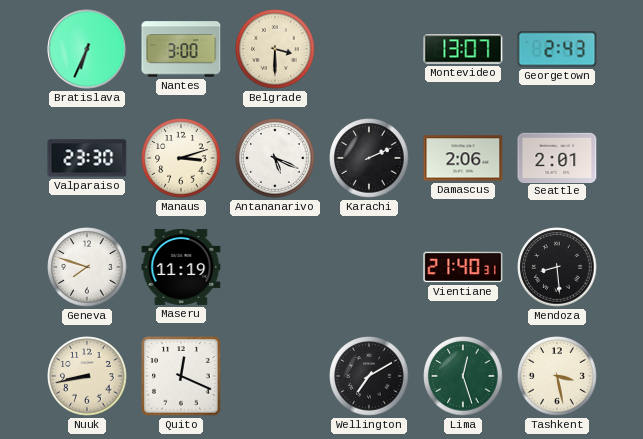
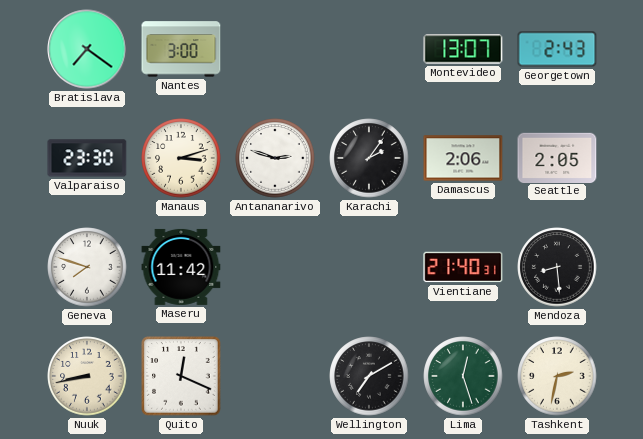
Bratislava: 6:34 -> 7:21
Belgrade: 3:30 -> none
Antananarivo: 5:19 -> 2:48
Karachi: 2:11 -> 2:06
Seattle: 2:01 -> 2:05
Maseru: 11:19 -> 11:42
Tashkent: 3:28 -> 2:32
